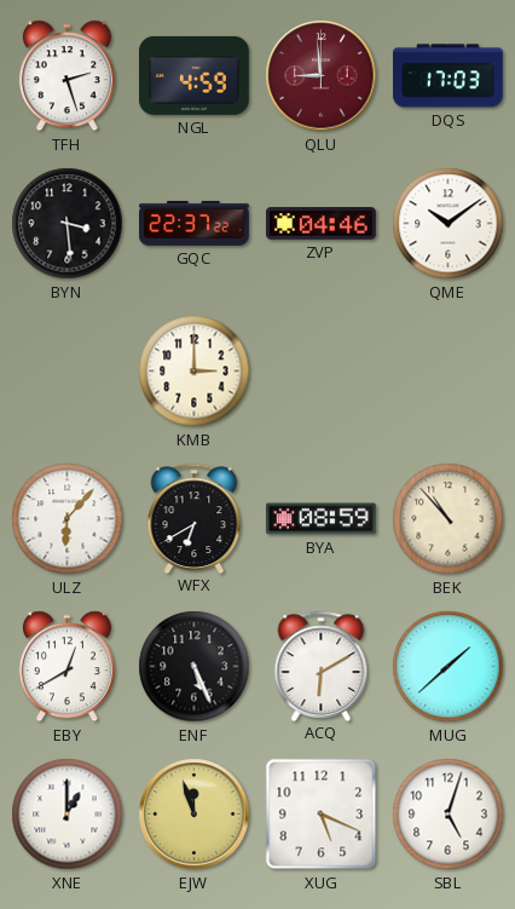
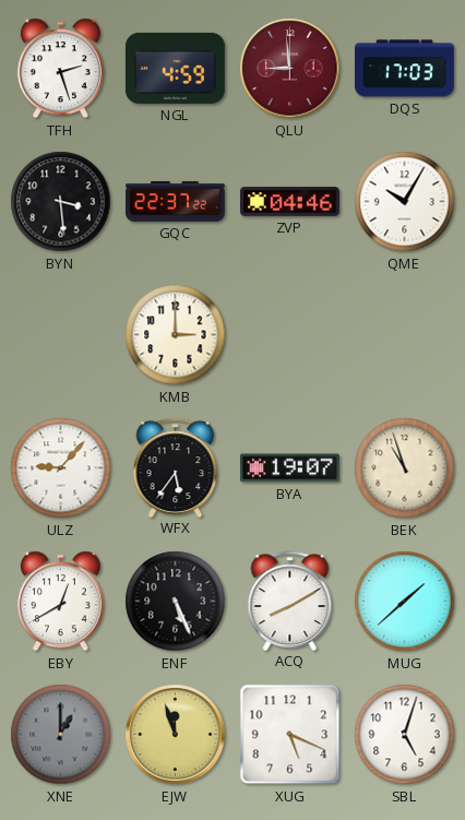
QME: 10:09 -> 10:05
ULZ: 6:07 -> 9:07
WFX: 6:40 -> 5:36
BYA: 08:59 -> 19:07
BEK: 10:53 -> 10:57
ACQ: 6:10 -> 8:10
XNE dial: white -> grey
